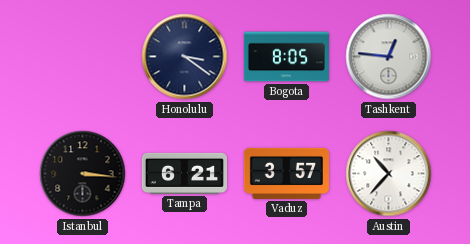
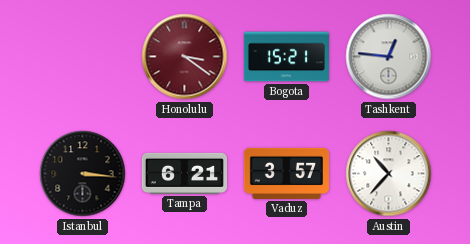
Honolulu dial: navy -> burgundy
Bogota: 8:05 -> 15:21
